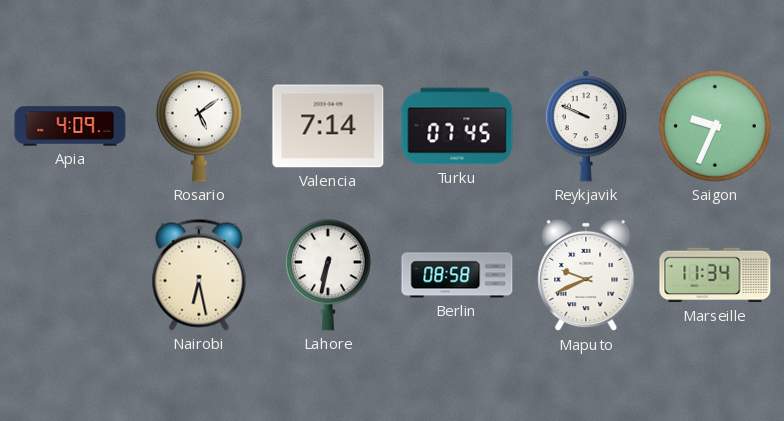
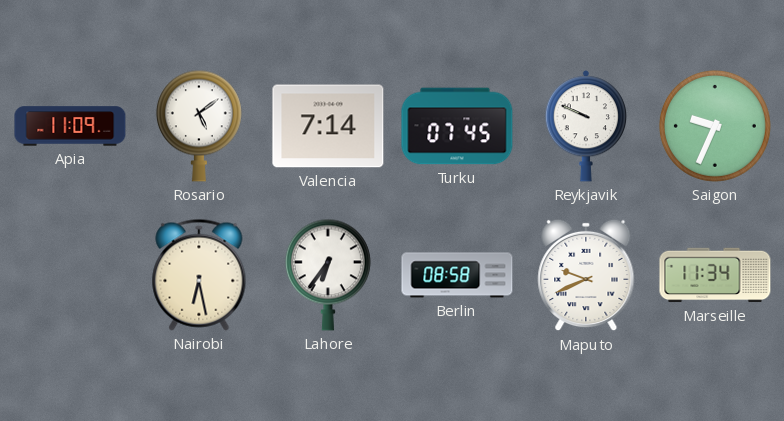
Apia: 4:09 -> 11:09
Lahore: 6:32 -> 6:36
